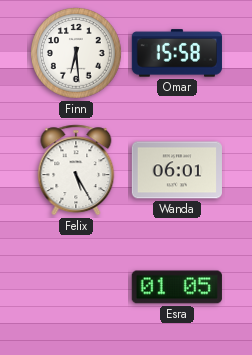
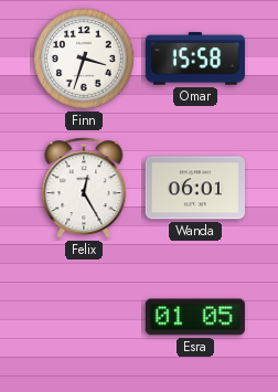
Finn: 6:29 -> 3:33
Felix: 5:25 -> 12:25
